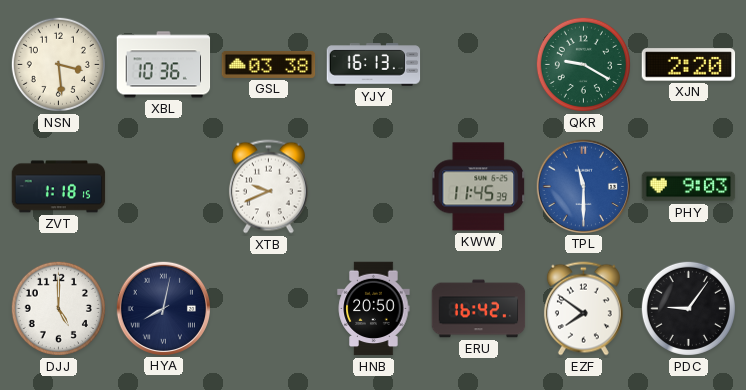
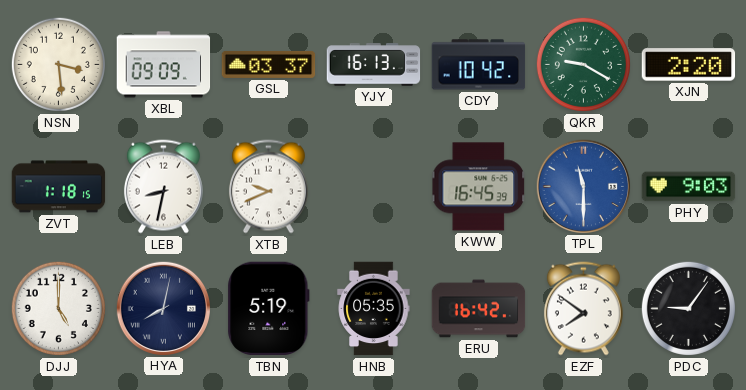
XBL: 10:36 -> 09:09
GSL: 03:38 -> 03:37
CDY: none -> 10:42
LEB: none -> 8:32
KWW: 11:45 -> 16:45
TBN: none -> 5:19
HNB: 20:50 -> 05:35
